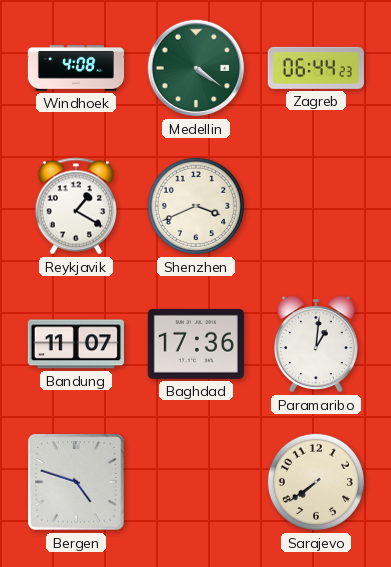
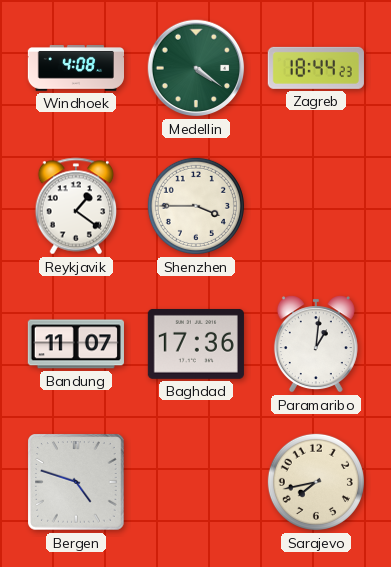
Zagreb: 06:44 -> 18:44
Reykjavik: 1:20 -> 1:21
Shenzhen: 3:41 -> 3:45
Sarajevo: 7:39 -> 7:43
